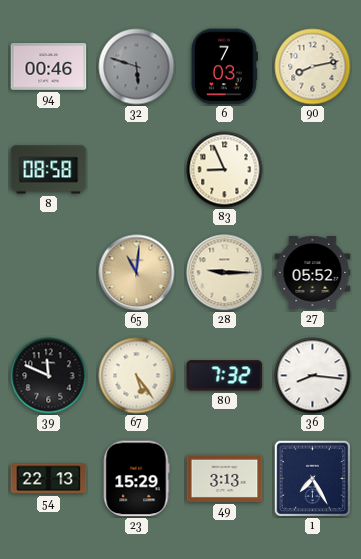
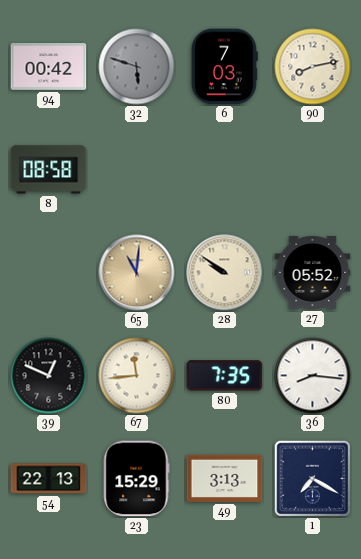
94: 00:46 -> 00:42
83: 8:56 -> none
28: 9:15 -> 9:51
39: 11:49 -> 12:49
67: 5:24 -> 11:44
80: 7:32 -> 7:35
1: 7:25 -> 7:20
